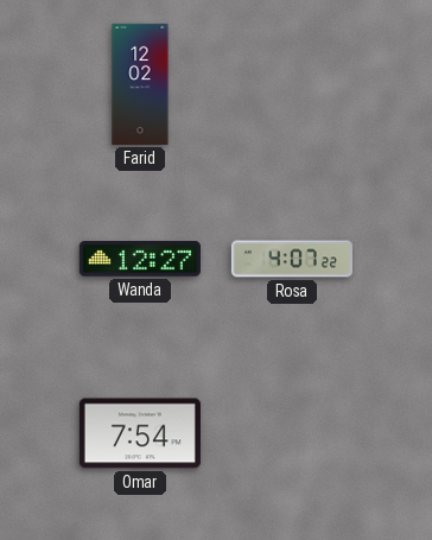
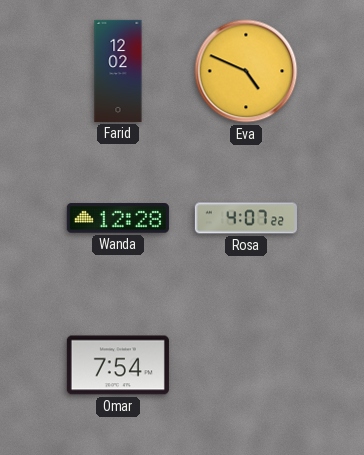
Eva: none -> 4:49
Wanda: 12:27 -> 12:28
